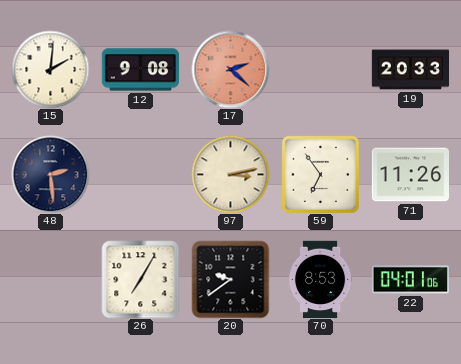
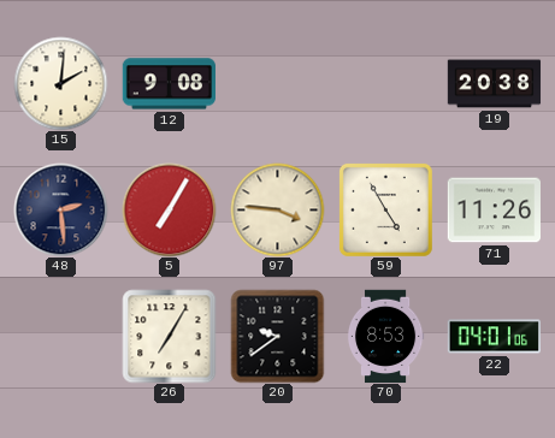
17: 2:22 -> none
19: 20:33 -> 20:38
5: none -> 7:05
97: 3:13 -> 3:46
59: 6:54 -> 4:55
